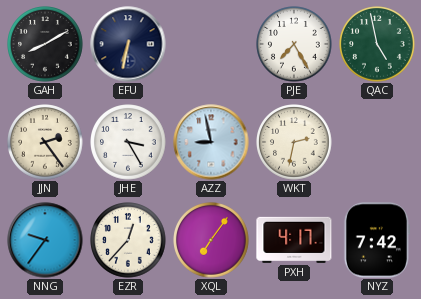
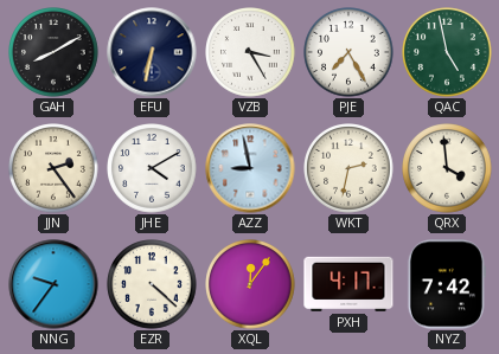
VZB: none -> 3:25
JHE: 3:25 -> 4:10
QRX: none -> 3:59
EZR: 12:37 -> 4:22
XQL: 7:06 -> 12:06
